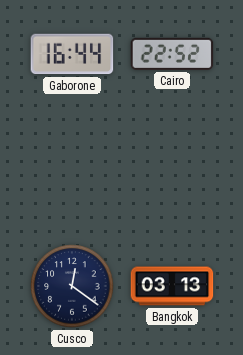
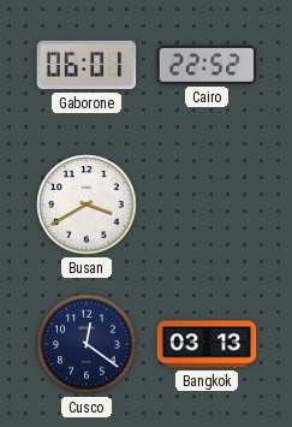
Gaborone: 16:44 -> 06:01
Busan: none -> 3:40
